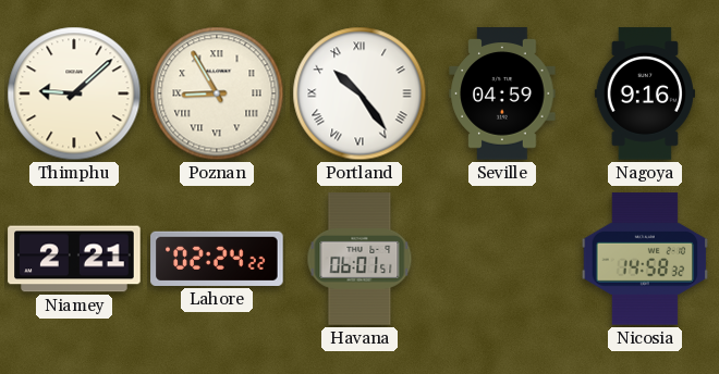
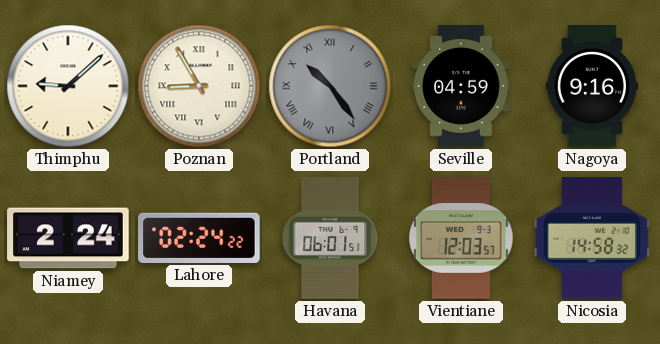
Portland dial: white -> grey
Niamey: 2:21 -> 2:24
Vientiane: none -> 12:03
